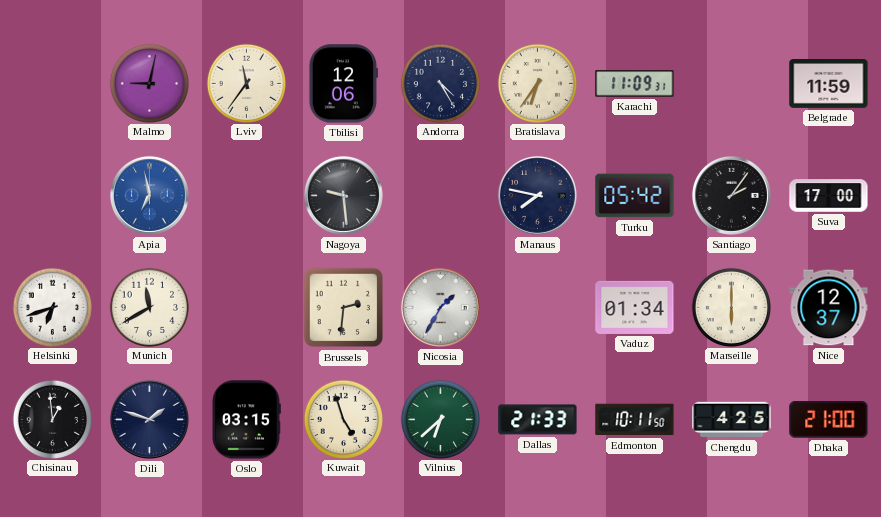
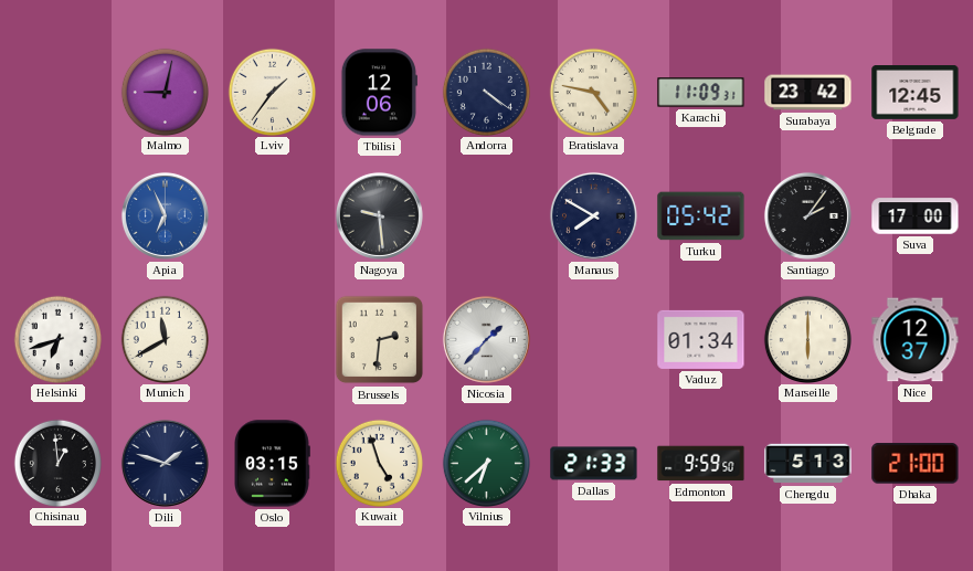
Lviv: 11:36 -> 1:36
Andorra: 4:25 -> 4:21
Bratislava: 6:36 -> 4:47
Surabaya: none -> 23:42
Belgrade: 11:59 -> 12:45
Apia: 6:58 -> 6:56
Manaus: 7:47 -> 7:50
Nicosia: 1:35 -> 1:37
Edmonton: 10:11 -> 9:59
Chengdu: 4:25 -> 5:13
